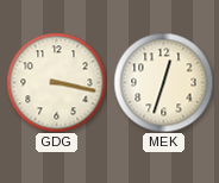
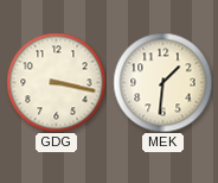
MEK: 12:33 -> 1:31
